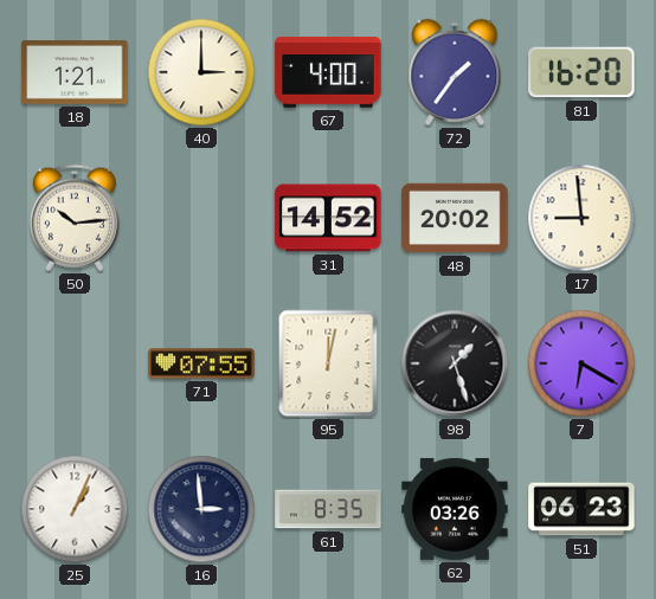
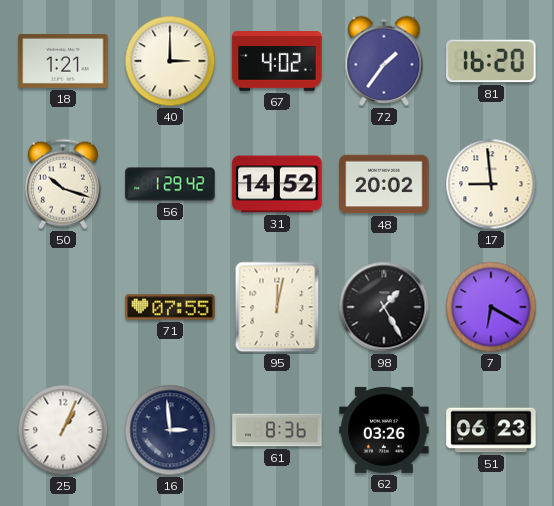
67: 4:00 -> 4:02
50: 10:14 -> 10:18
56: none -> 1:29
98: 1:27 -> 1:25
61: 8:35 -> 8:36
